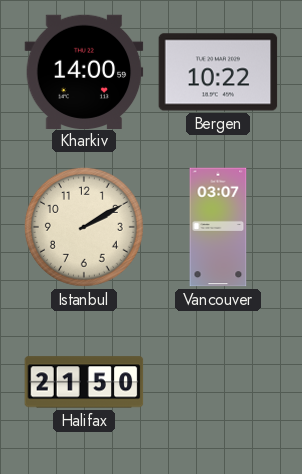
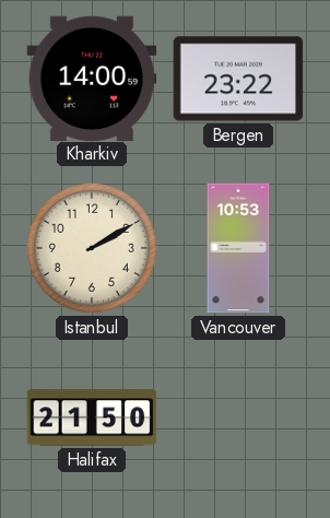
Bergen: 10:22 -> 23:22
Vancouver: 03:07 -> 10:53
